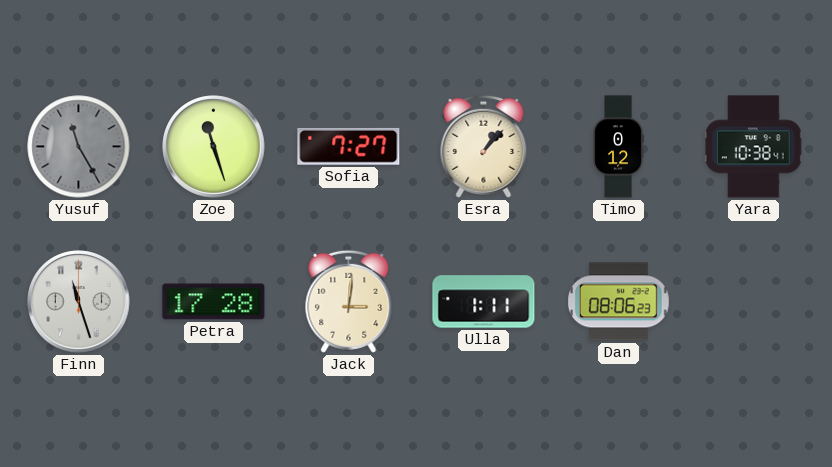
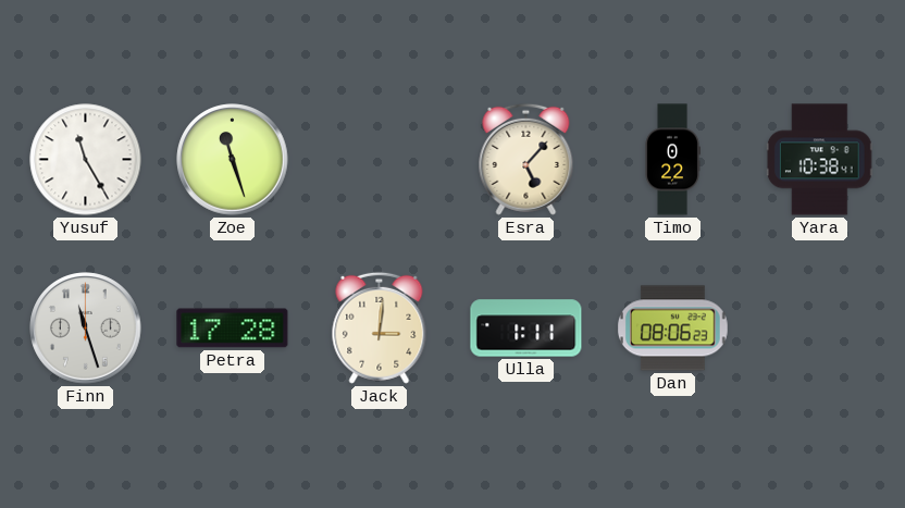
Yusuf dial: grey -> white
Sofia: 7:27 -> none
Esra: 1:07 -> 5:07
Timo: 0:12 -> 0:22
